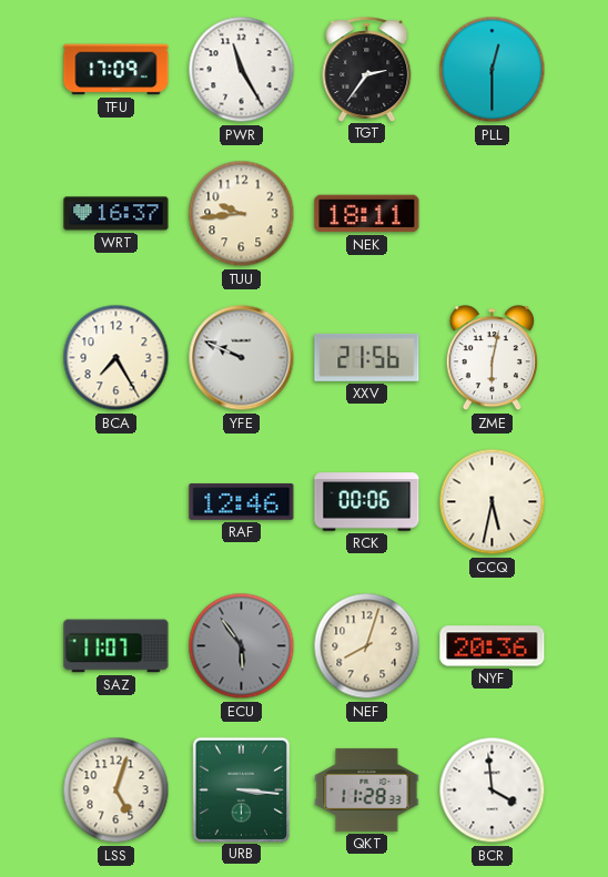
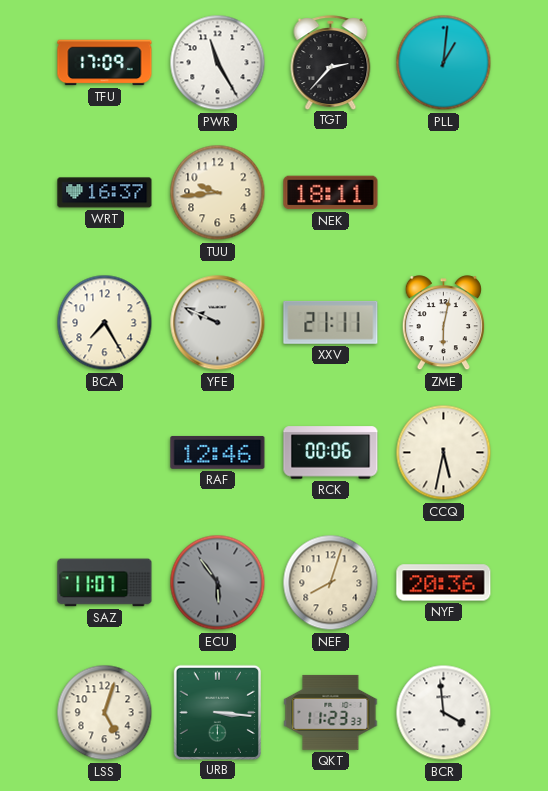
TGT: 2:36 -> 2:37
PLL: 12:30 -> 1:01
XXV: 21:56 -> 21:11
QKT: 11:28 -> 11:23
